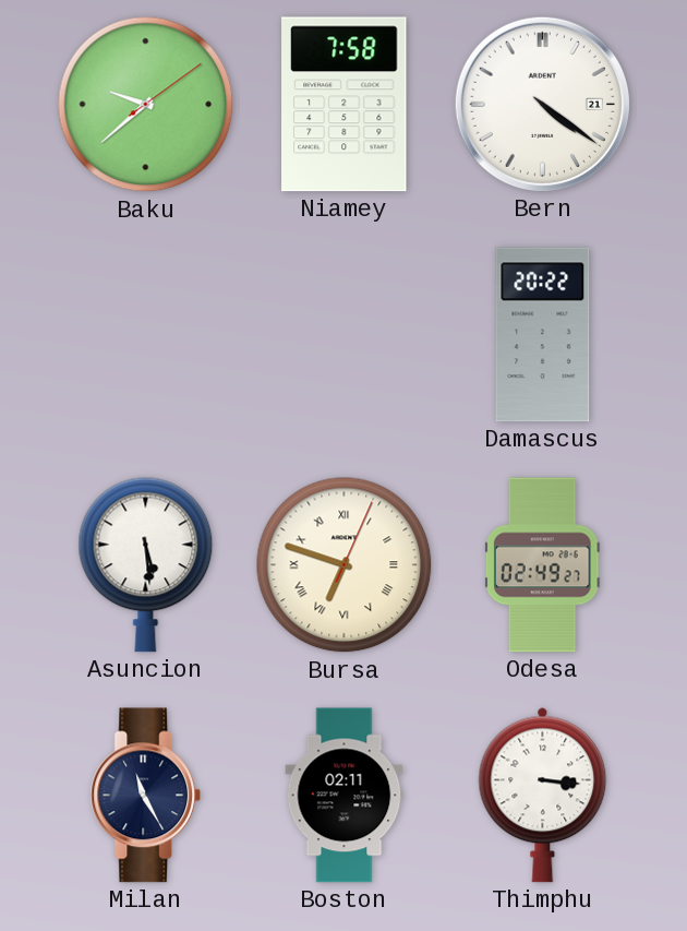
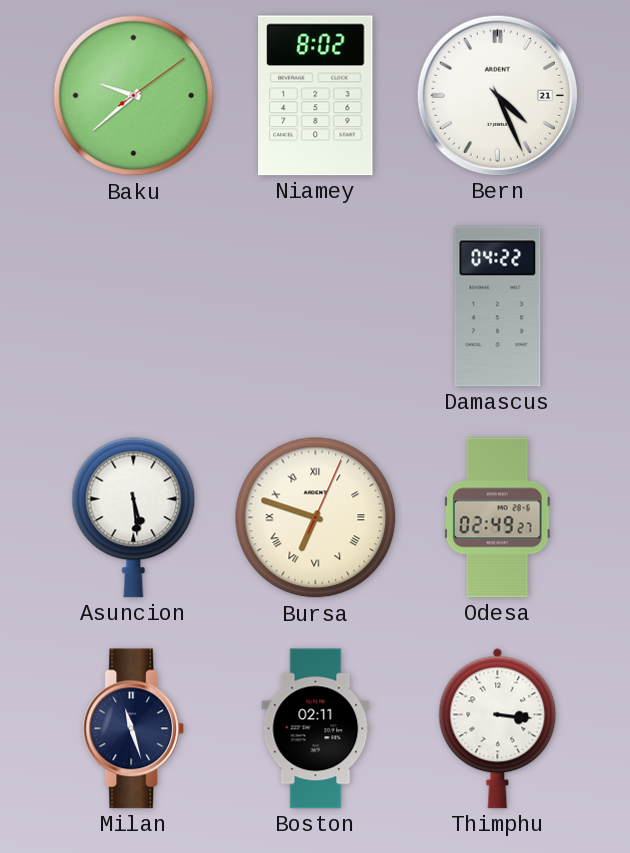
Niamey: 7:58 -> 8:02
Bern: 4:21 -> 4:26
Damascus: 20:22 -> 04:22
Milan: 11:25 -> 11:27
